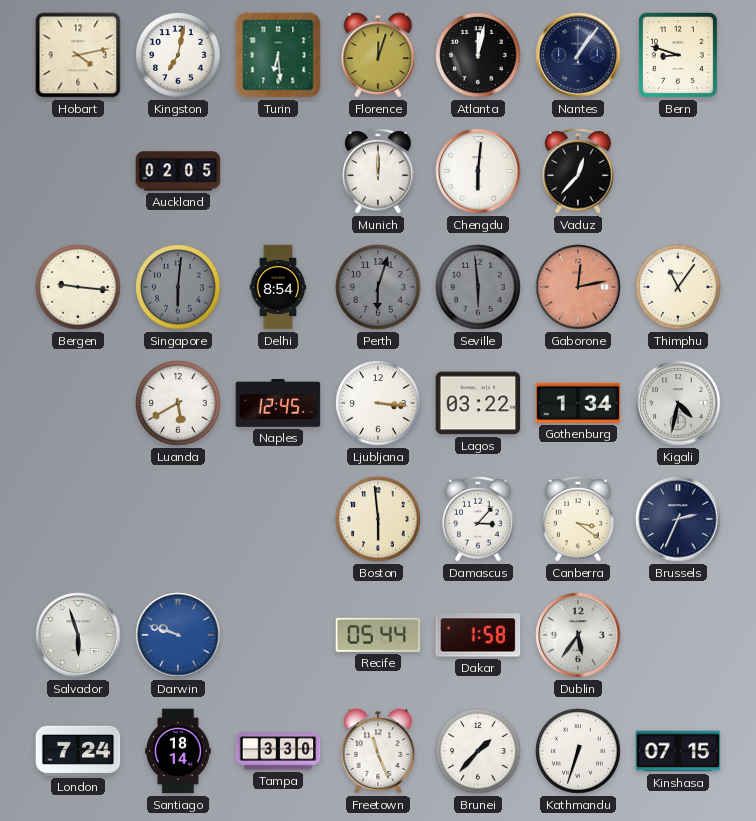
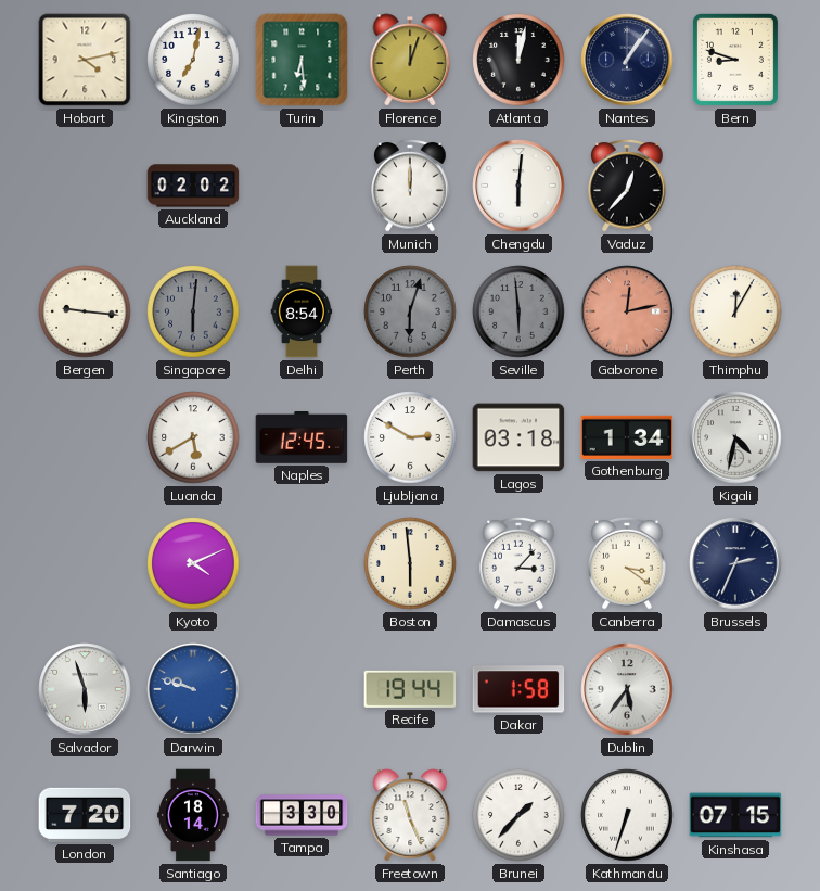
Auckland: 02:05 -> 02:02
Thimphu: 11:06 -> 12:05
Ljubljana: 3:16 -> 2:50
Lagos: 03:22 -> 03:18
Kyoto: none -> 4:11
Recife: 05:44 -> 19:44
London: 7:24 -> 7:20
